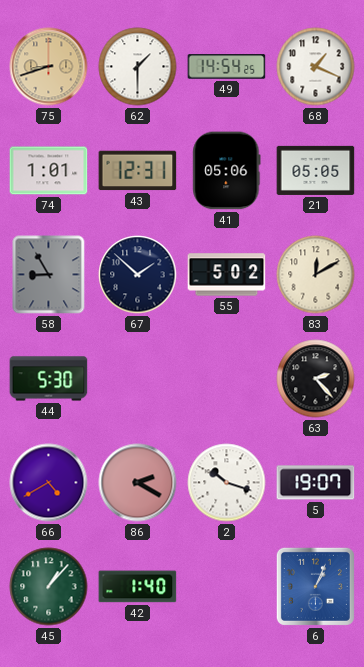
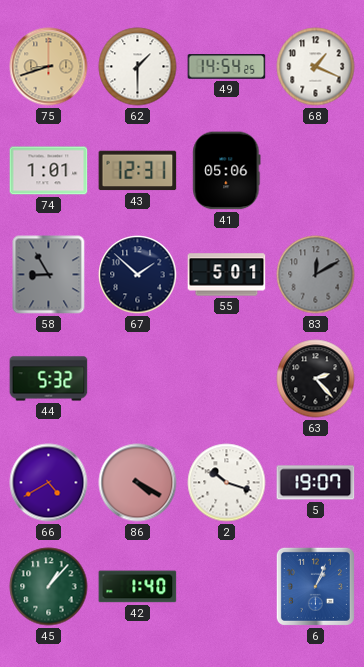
21: 05:05 -> none
55: 5:02 -> 5:01
83 dial: cream -> grey
44: 5:30 -> 5:32
86: 2:20 -> 4:20
